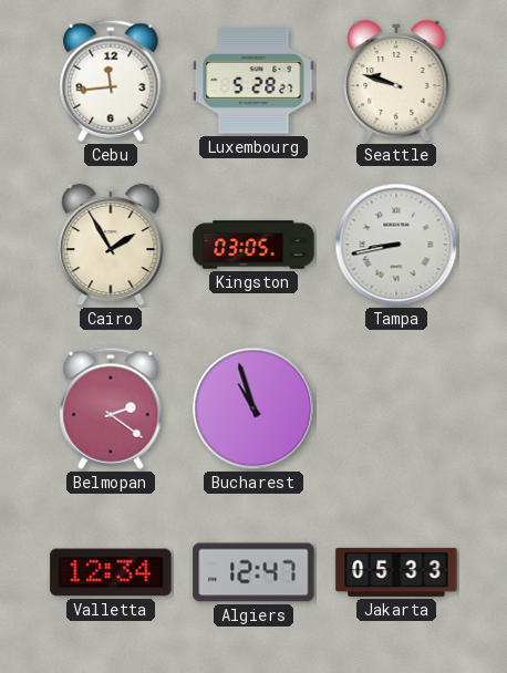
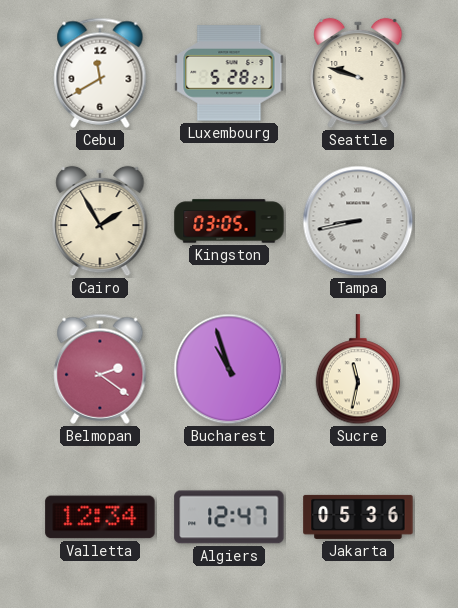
Cebu: 11:44 -> 11:40
Sucre: none -> 11:32
Jakarta: 05:33 -> 05:36
